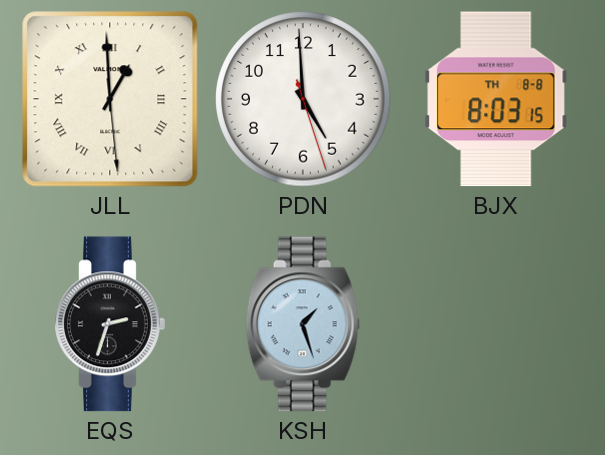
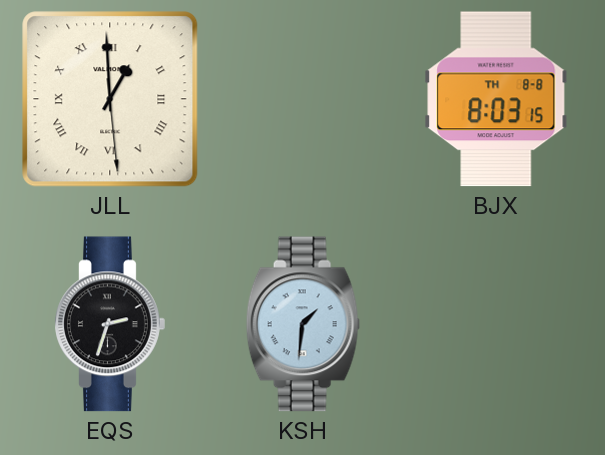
PDN: 4:59 -> none
KSH: 1:27 -> 1:31
